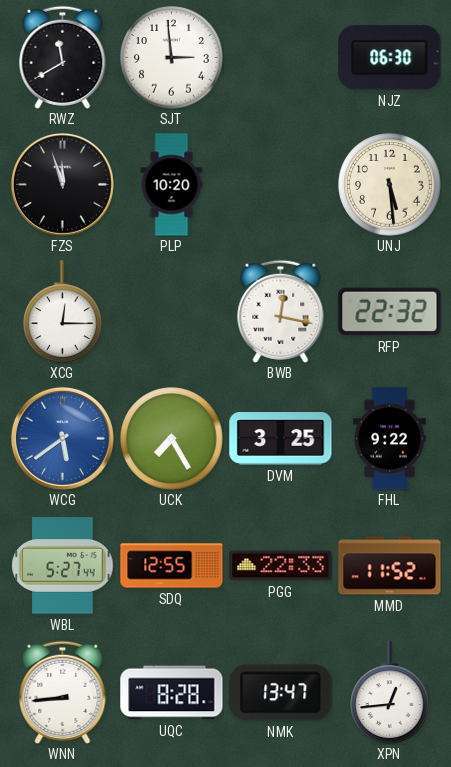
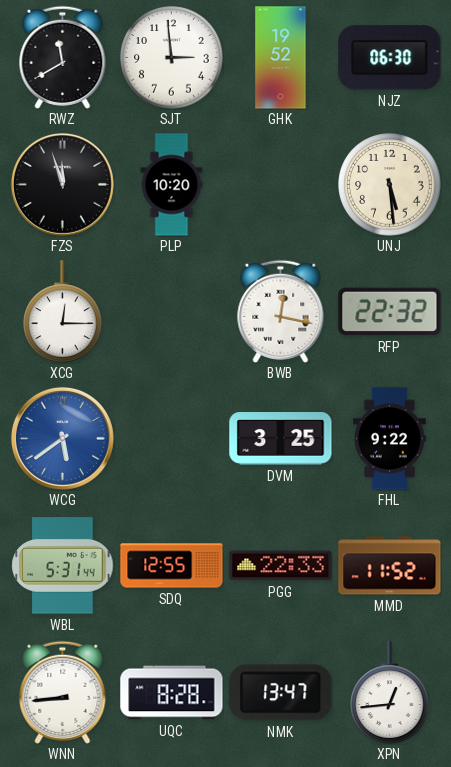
GHK: none -> 19:52
UCK: 7:25 -> none
WBL: 5:27 -> 5:31
